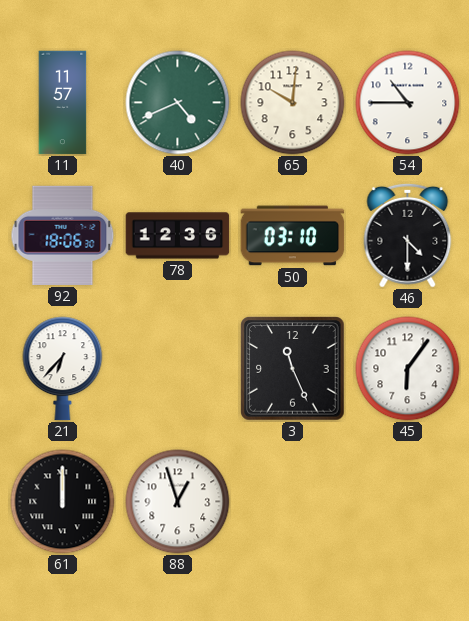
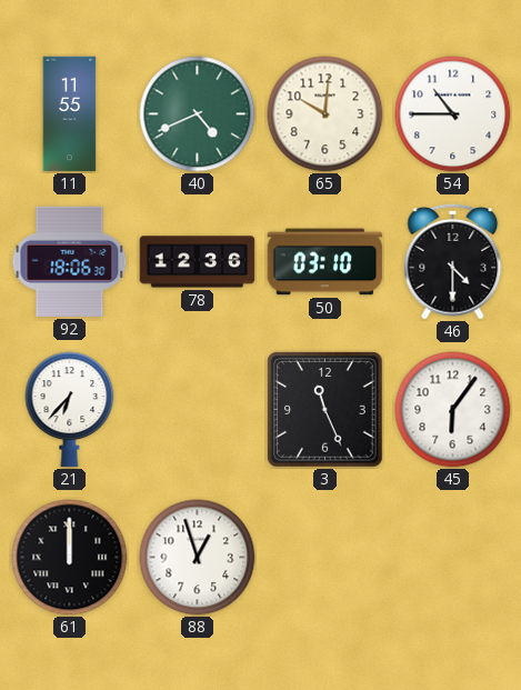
11: 11:57 -> 11:55
